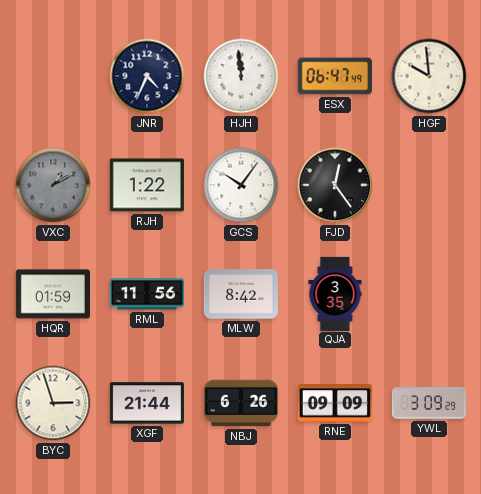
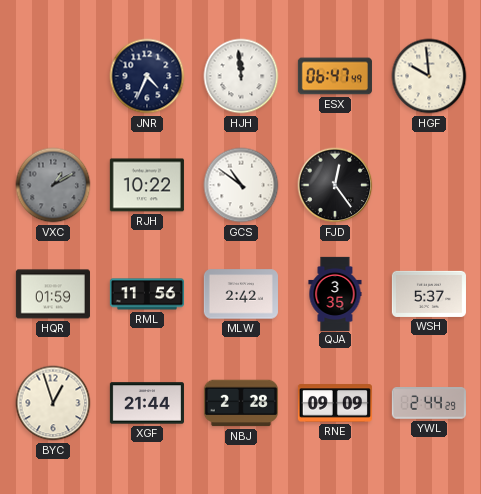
RJH: 1:22 -> 10:22
GCS: 10:06 -> 10:51
MLW: 8:42 -> 2:42
WSH: none -> 5:37
BYC: 2:57 -> 12:57
NBJ: 6:26 -> 2:28
YWL: 3:09 -> 2:44
